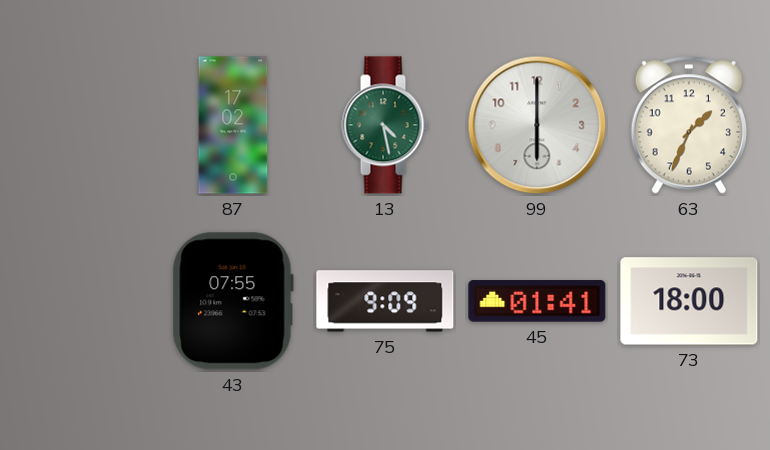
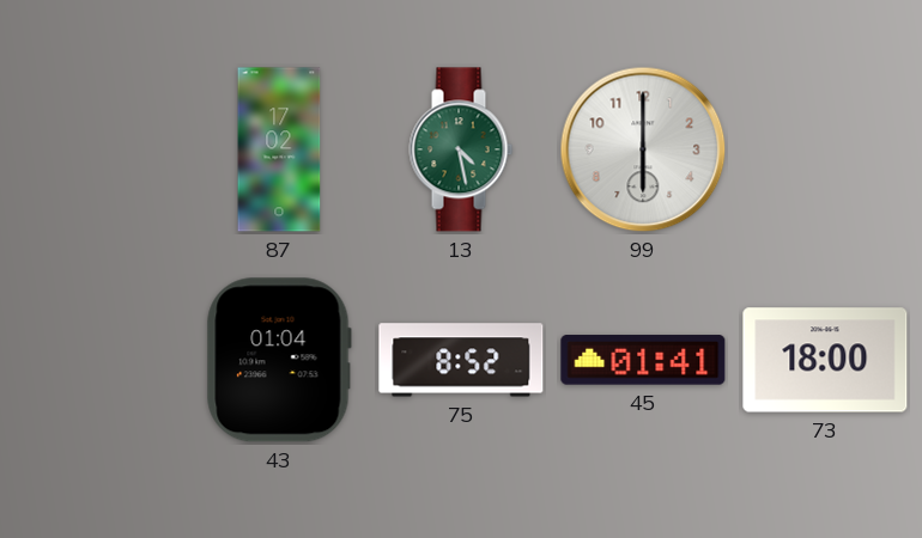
63: 1:34 -> none
43: 07:55 -> 01:04
75: 9:09 -> 8:52
